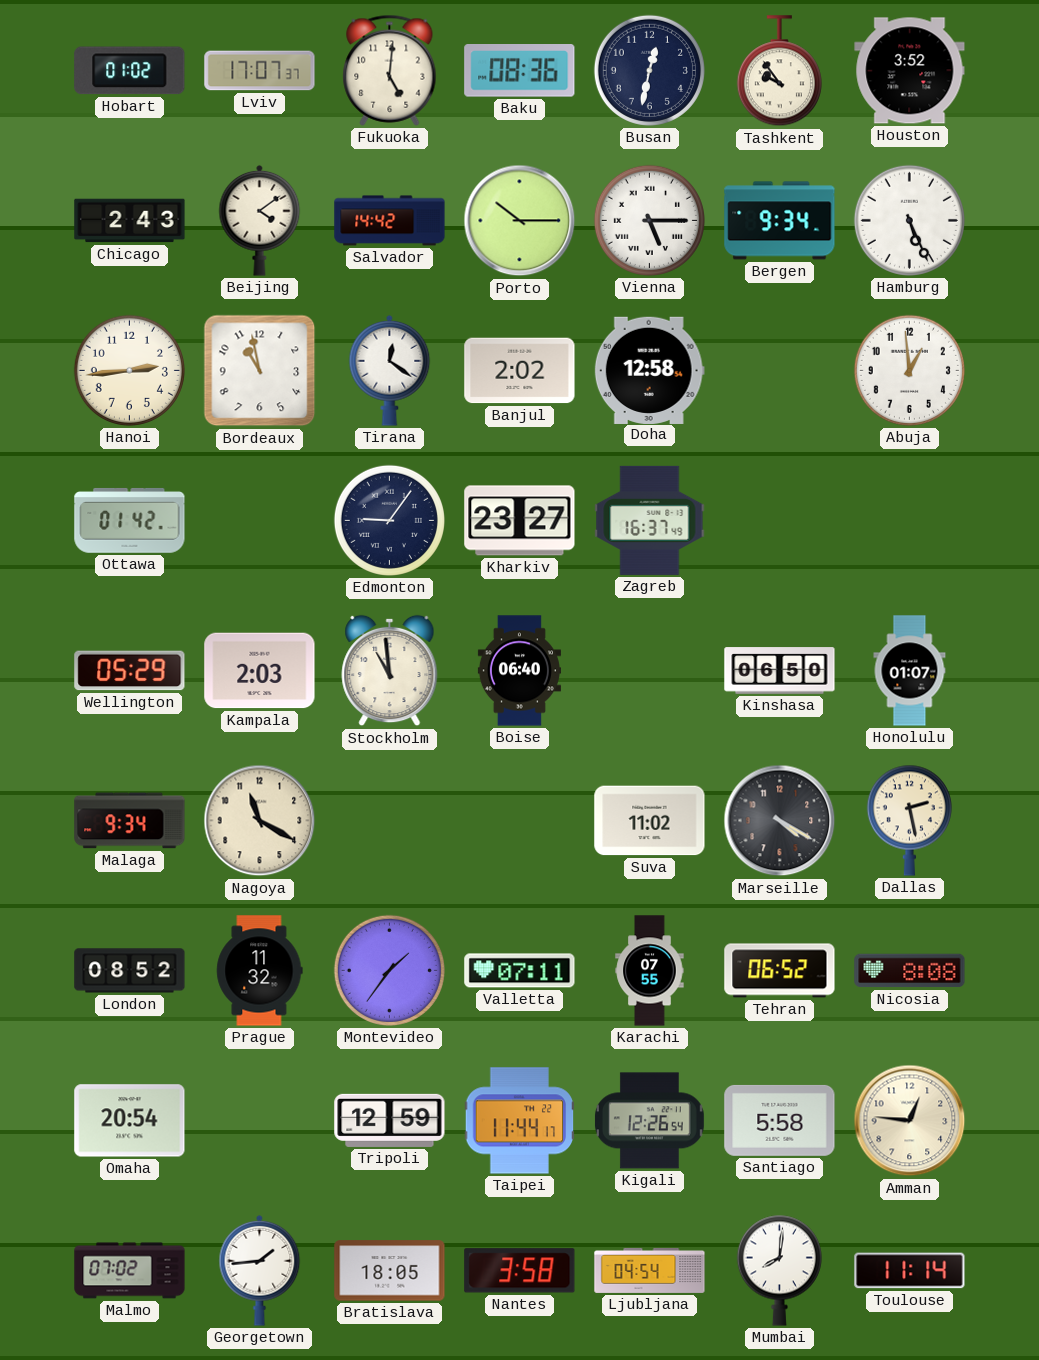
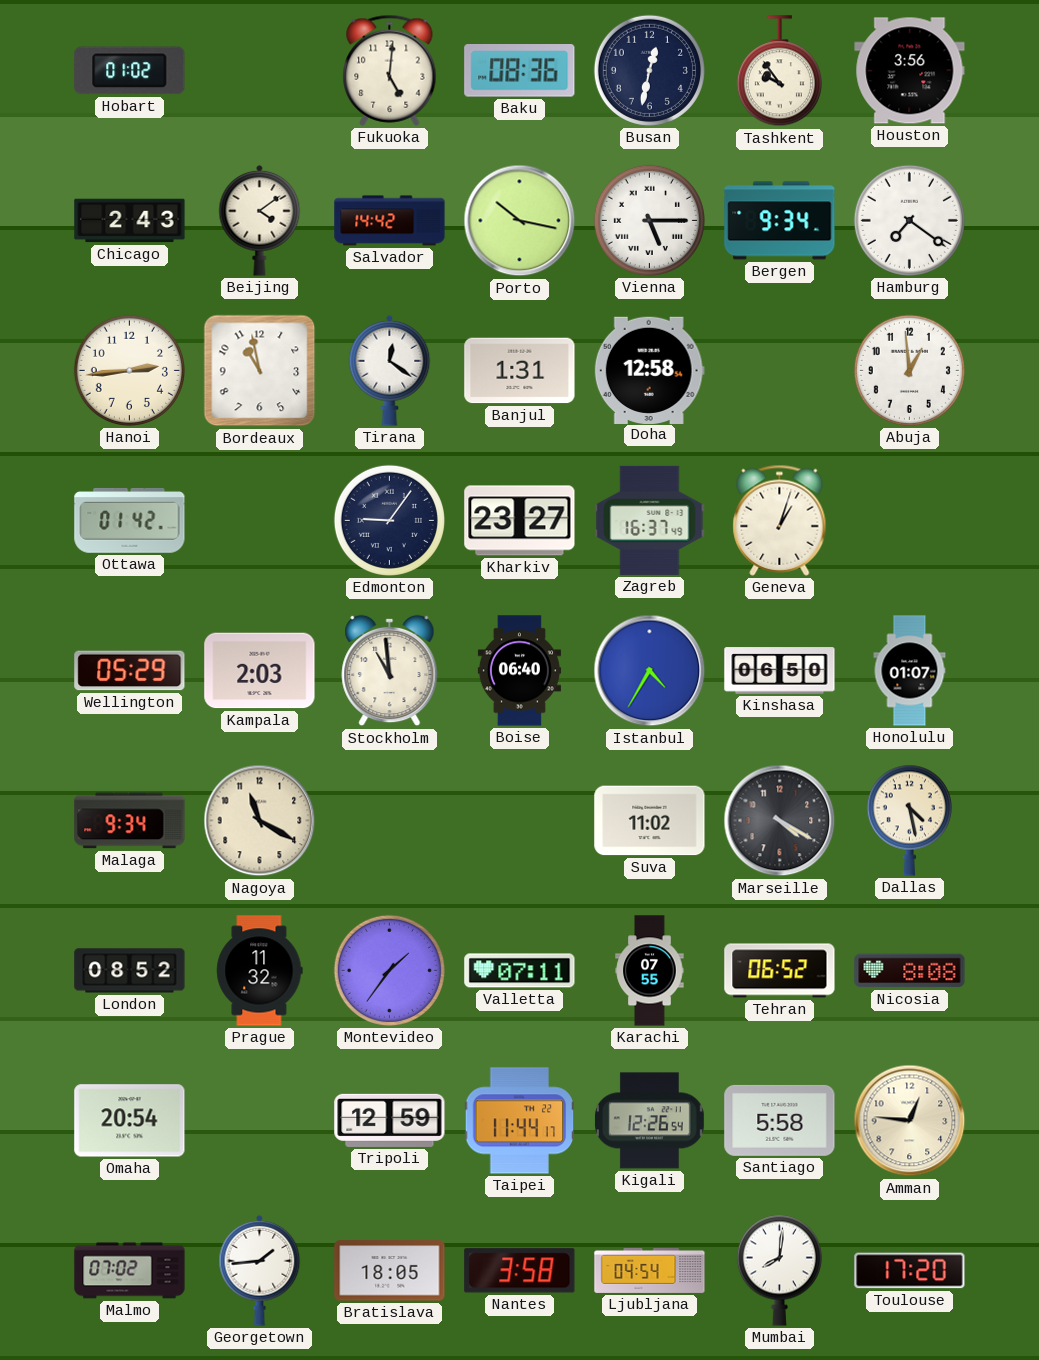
Lviv: 17:07 -> none
Houston: 3:52 -> 3:56
Porto: 10:15 -> 10:17
Hamburg: 5:26 -> 7:21
Banjul: 2:02 -> 1:31
Geneva: none -> 1:03
Istanbul: none -> 4:35
Dallas: 2:28 -> 4:28
Toulouse: 11:14 -> 17:20
